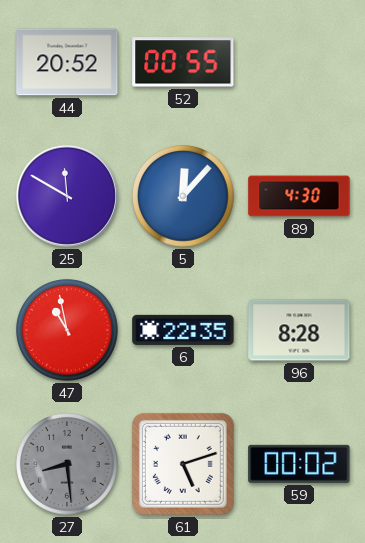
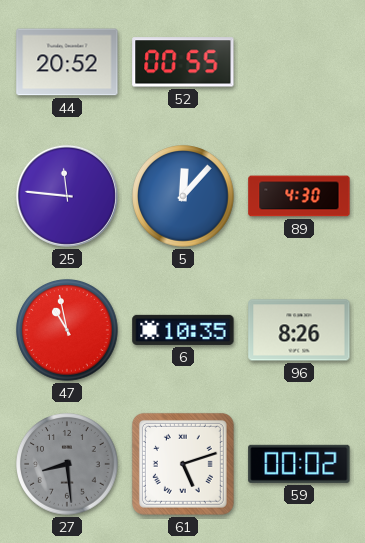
25: 11:50 -> 11:46
6: 22:35 -> 10:35
96: 8:28 -> 8:26
